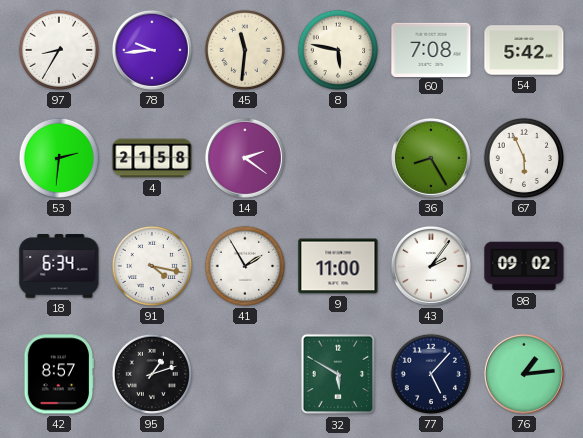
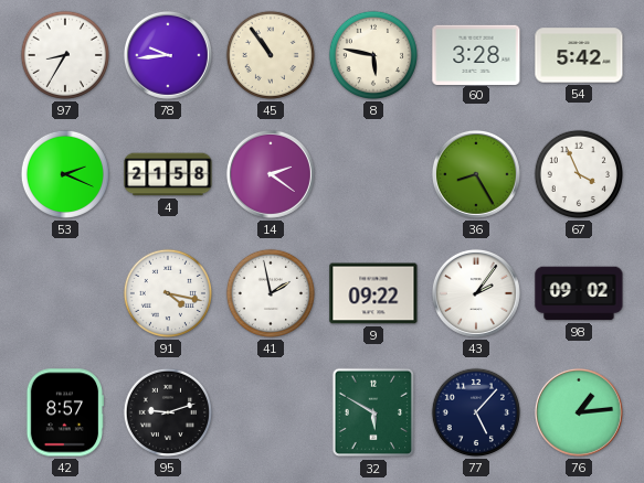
45: 11:31 -> 10:54
60: 7:08 -> 3:28
53: 2:31 -> 2:19
67: 5:56 -> 3:56
18: 6:34 -> none
41: 1:55 -> 1:58
9: 11:00 -> 09:22
95: 1:12 -> 9:12
